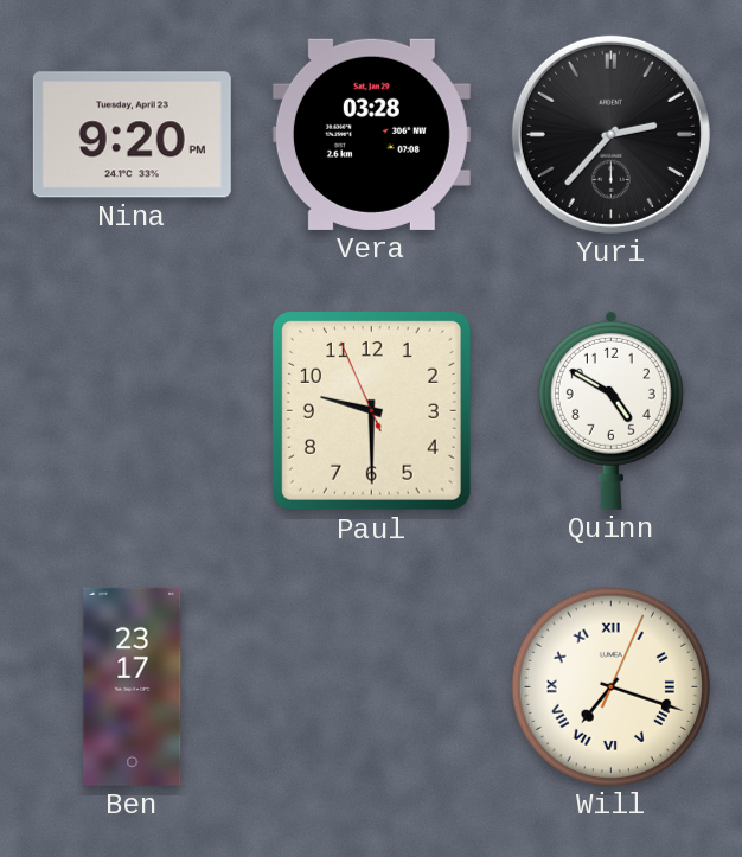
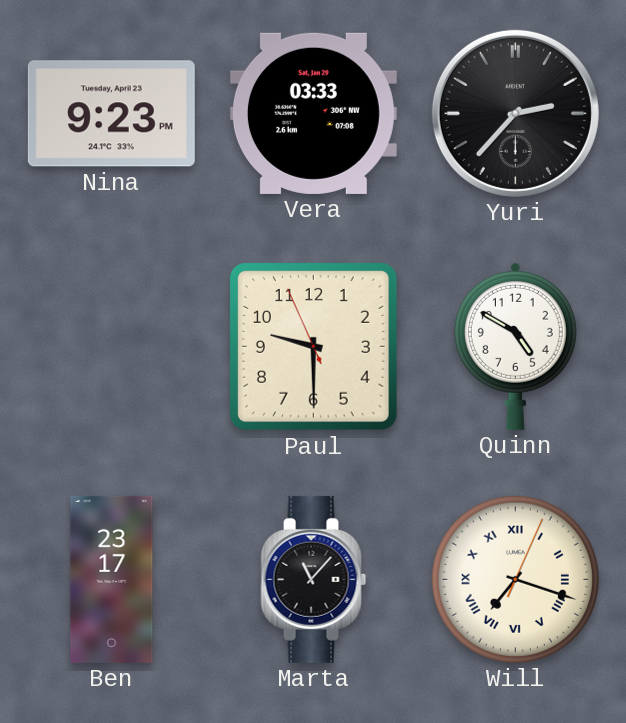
Nina: 9:20 -> 9:23
Vera: 03:28 -> 03:33
Marta: none -> 11:07
